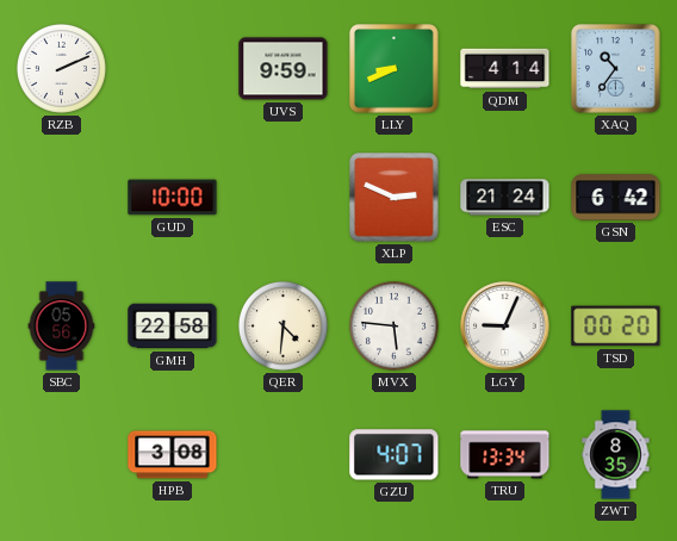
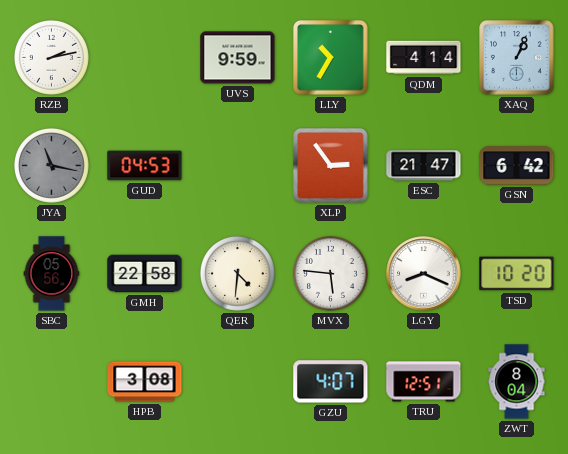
RZB: 2:11 -> 2:13
LLY: 8:41 -> 10:35
XAQ: 10:36 -> 1:04
JYA: none -> 11:17
GUD: 10:00 -> 04:53
XLP: 2:49 -> 2:54
ESC: 21:24 -> 21:47
LGY: 9:04 -> 8:19
TSD: 00:20 -> 10:20
TRU: 13:34 -> 12:51
ZWT: 8:35 -> 8:04
